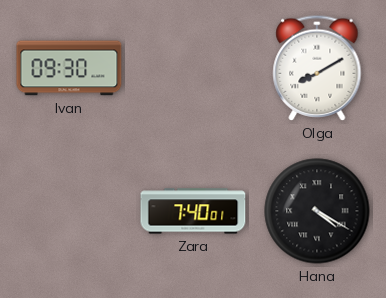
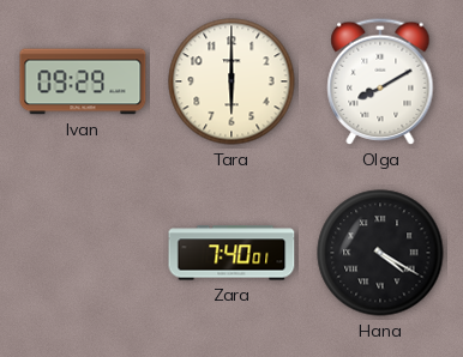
Ivan: 09:30 -> 09:29
Tara: none -> 6:00
